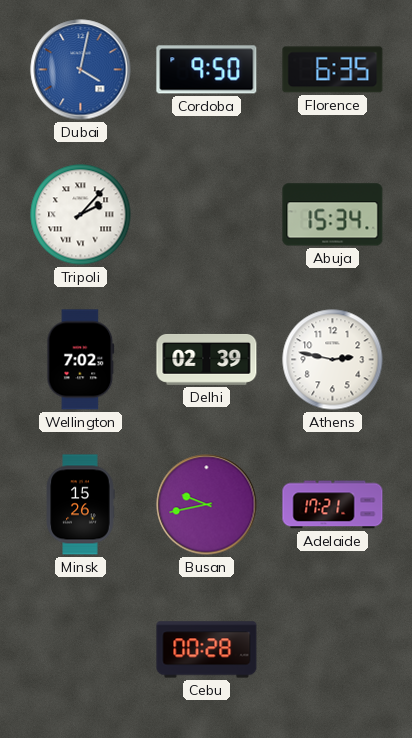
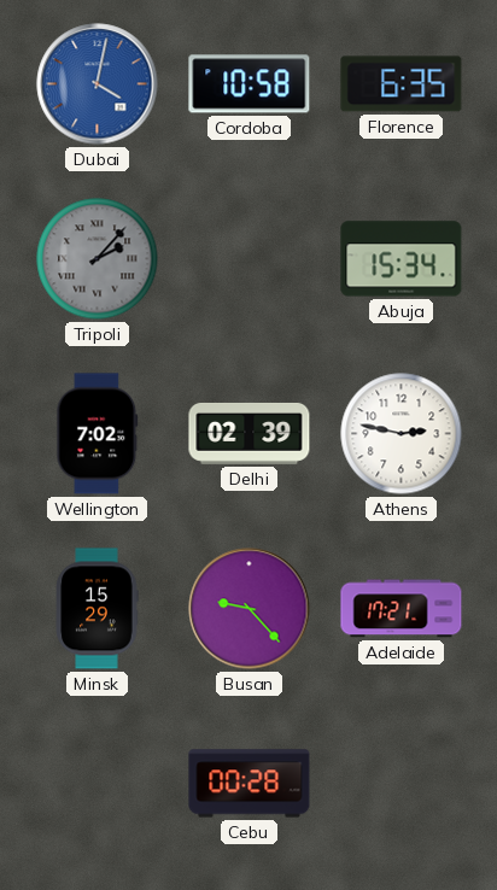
Cordoba: 9:50 -> 10:58
Tripoli dial: white -> grey
Minsk: 15:26 -> 15:29
Busan: 9:43 -> 9:23
